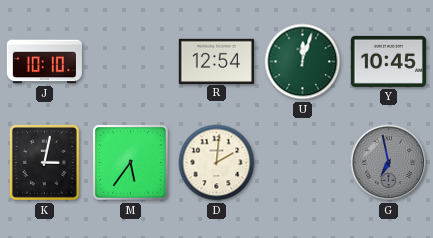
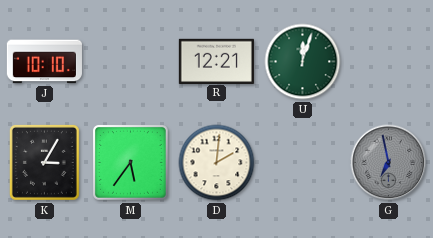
R: 12:54 -> 12:21
Y: 10:45 -> none
K: 3:02 -> 3:05
